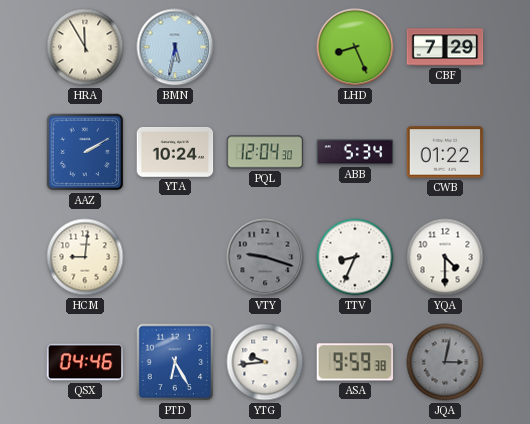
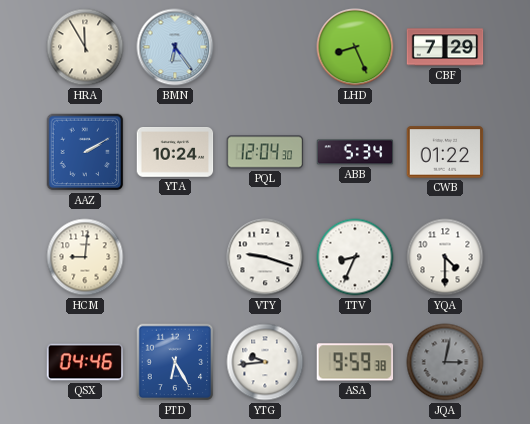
BMN: 5:32 -> 6:24
VTY dial: grey -> white
